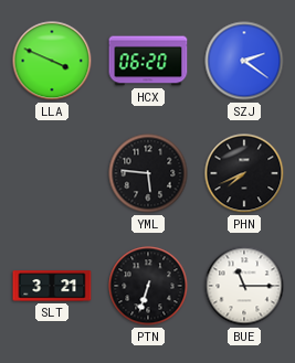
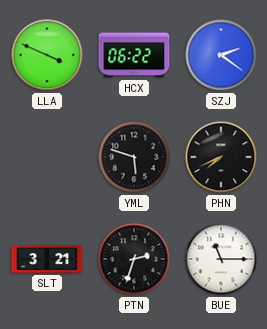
HCX: 06:20 -> 06:22
YML: 5:46 -> 5:48
PTN: 6:33 -> 2:33
